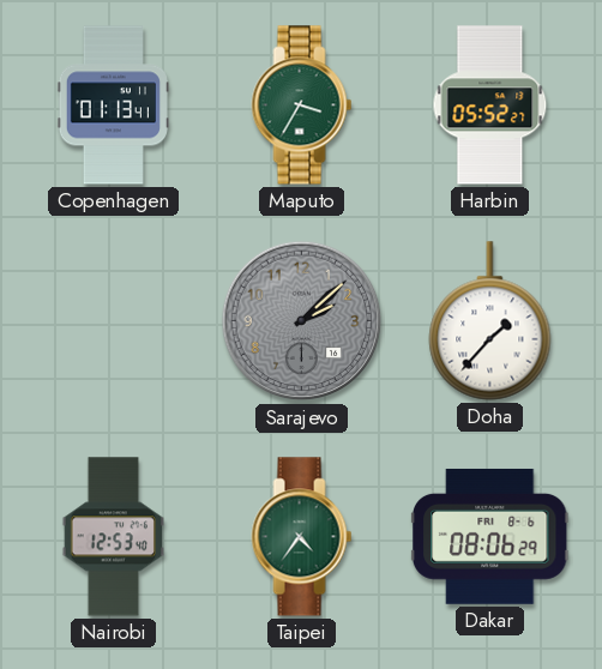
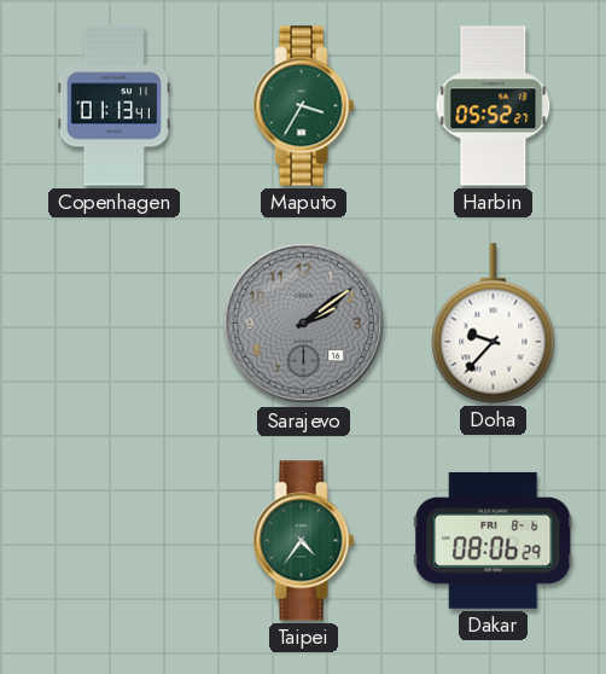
Sarajevo: 2:08 -> 2:09
Doha: 1:37 -> 9:37
Nairobi: 12:53 -> none
